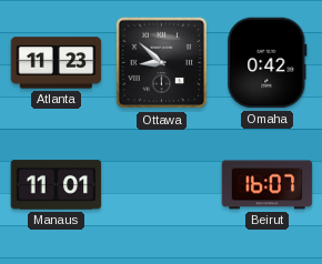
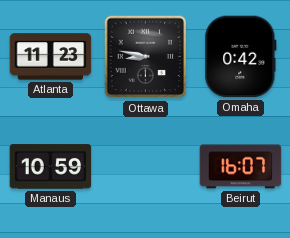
Ottawa: 8:52 -> 8:47
Manaus: 11:01 -> 10:59
